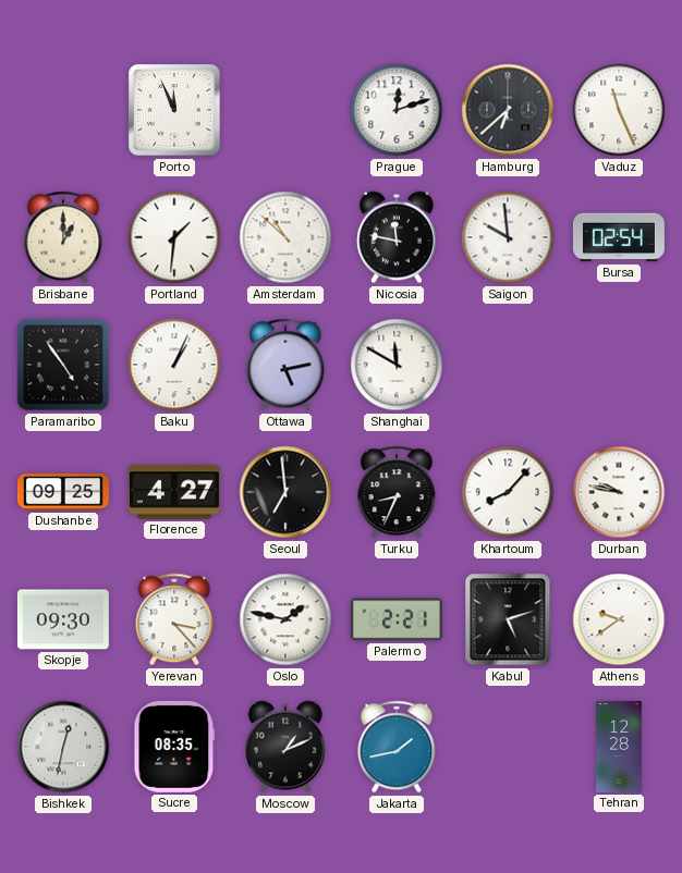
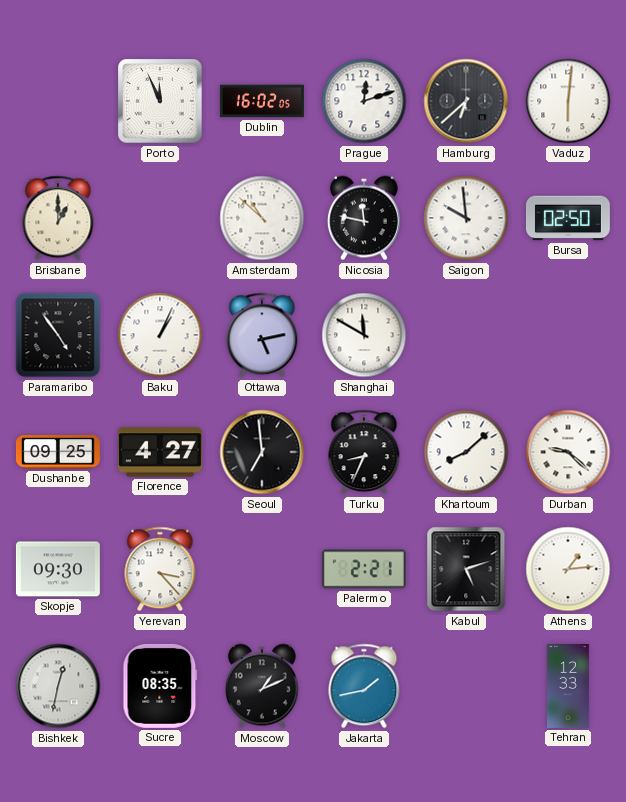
Dublin: none -> 16:02
Vaduz: 11:26 -> 6:01
Portland: 1:31 -> none
Bursa: 02:54 -> 02:50
Khartoum: 8:07 -> 8:08
Durban: 9:47 -> 9:22
Oslo: 1:47 -> none
Athens: 9:39 -> 1:14
Tehran: 12:28 -> 12:33
